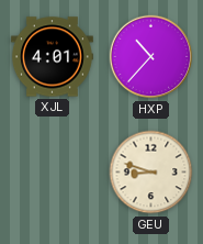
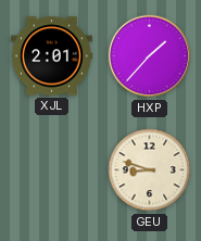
XJL: 4:01 -> 2:01
HXP: 10:37 -> 1:37
